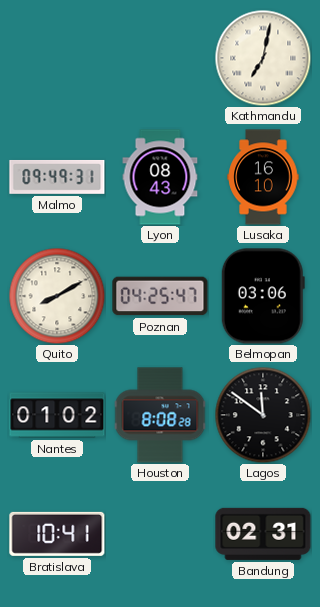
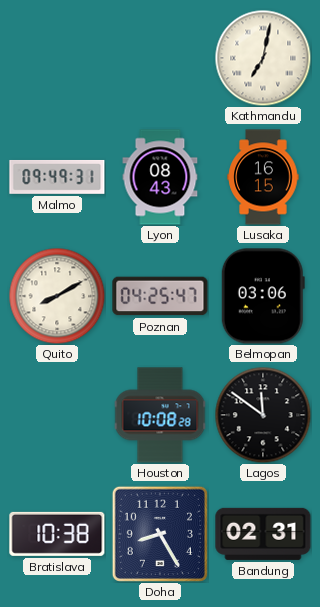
Lusaka: 16:10 -> 16:15
Nantes: 01:02 -> none
Houston: 8:08 -> 10:08
Bratislava: 10:41 -> 10:38
Doha: none -> 8:25
